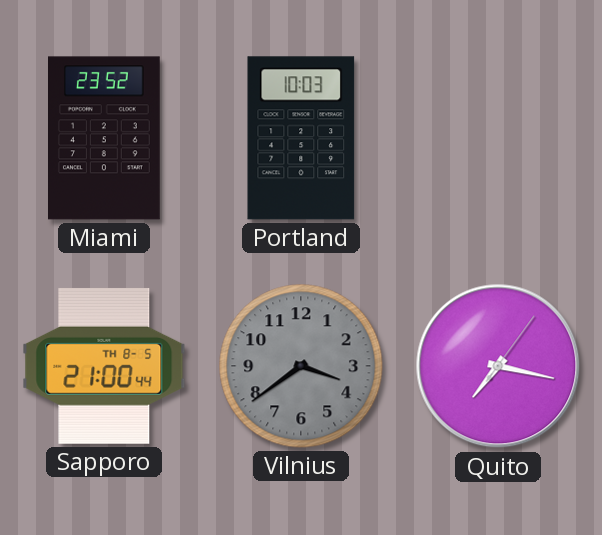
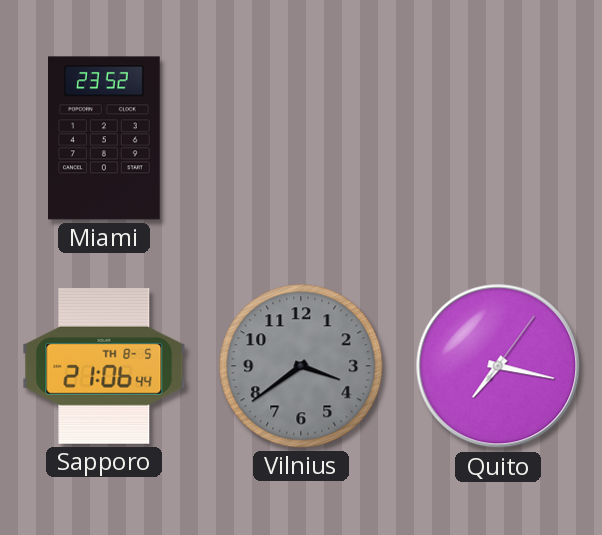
Portland: 10:03 -> none
Sapporo: 21:00 -> 21:06
